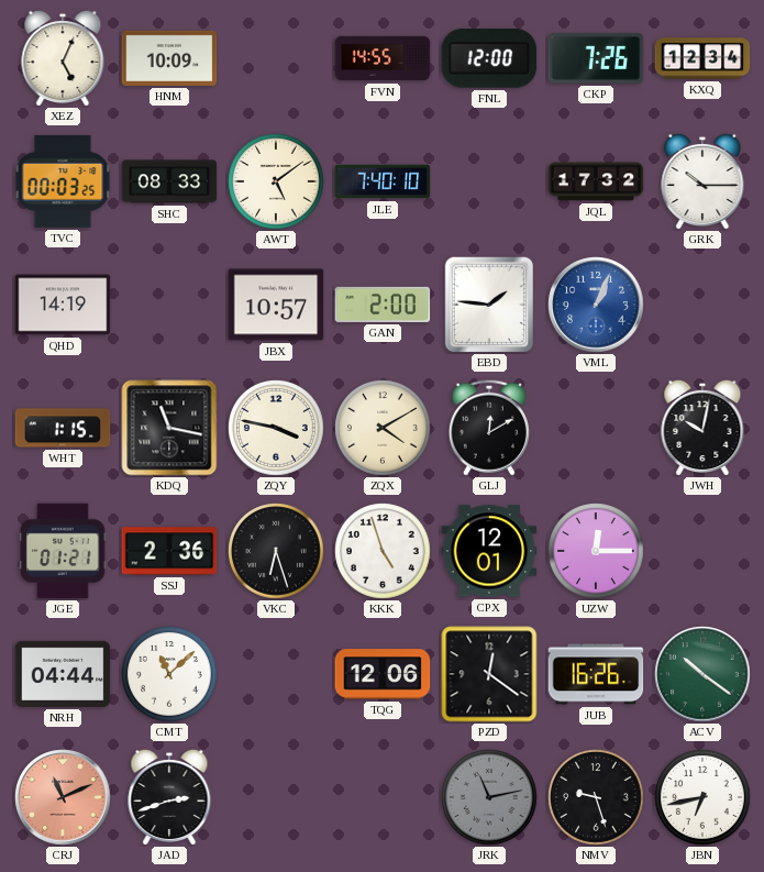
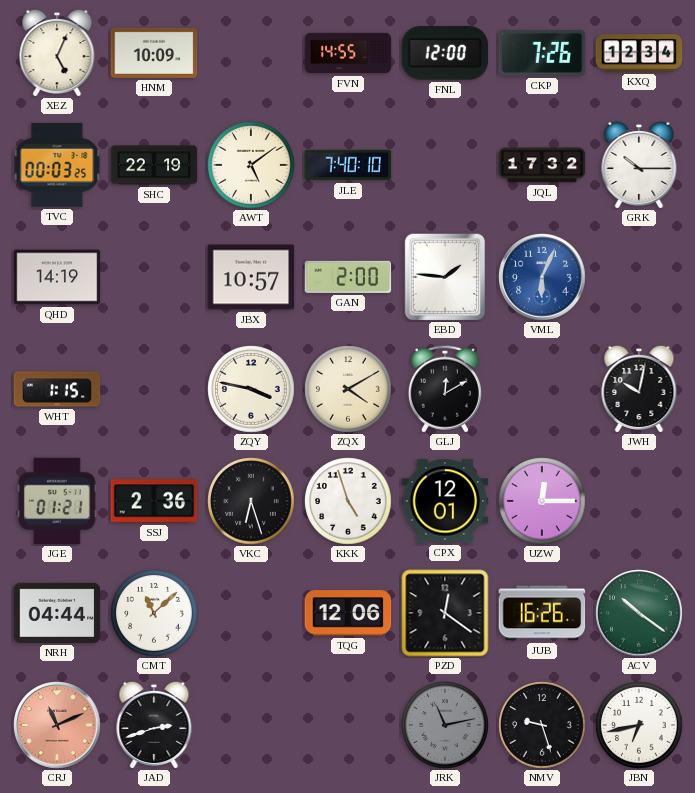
SHC: 08:33 -> 22:19
VML: 1:04 -> 6:04
KDQ: 11:17 -> none
